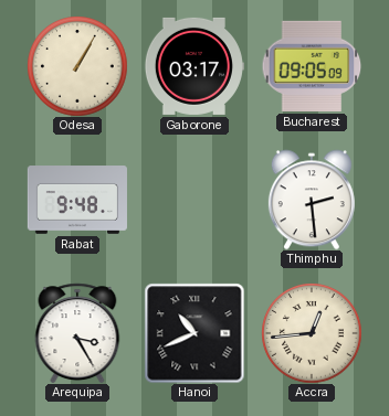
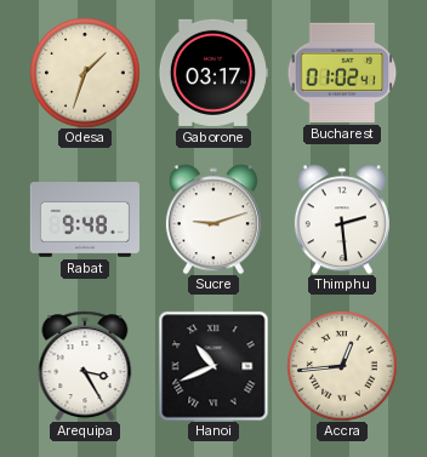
Odesa: 1:05 -> 1:33
Bucharest: 09:05 -> 01:02
Sucre: none -> 9:12
